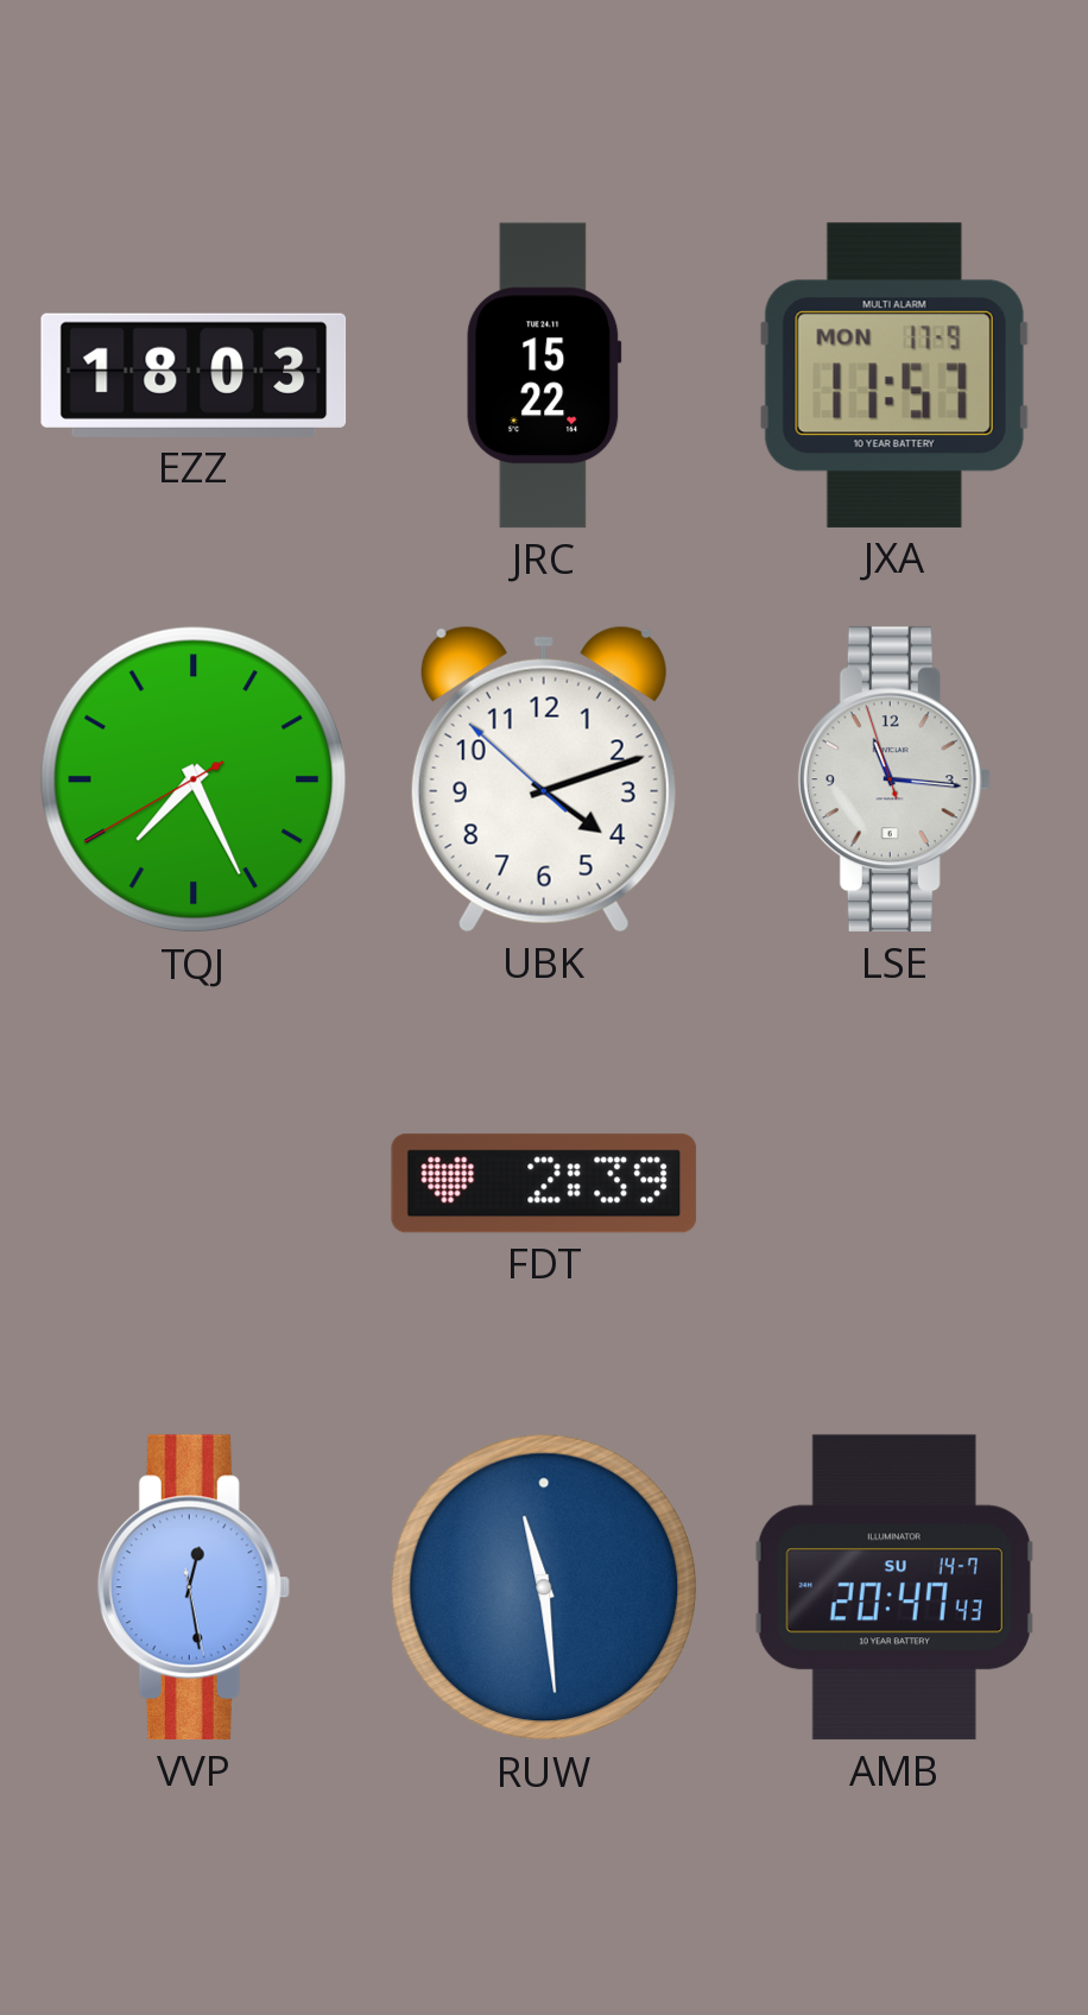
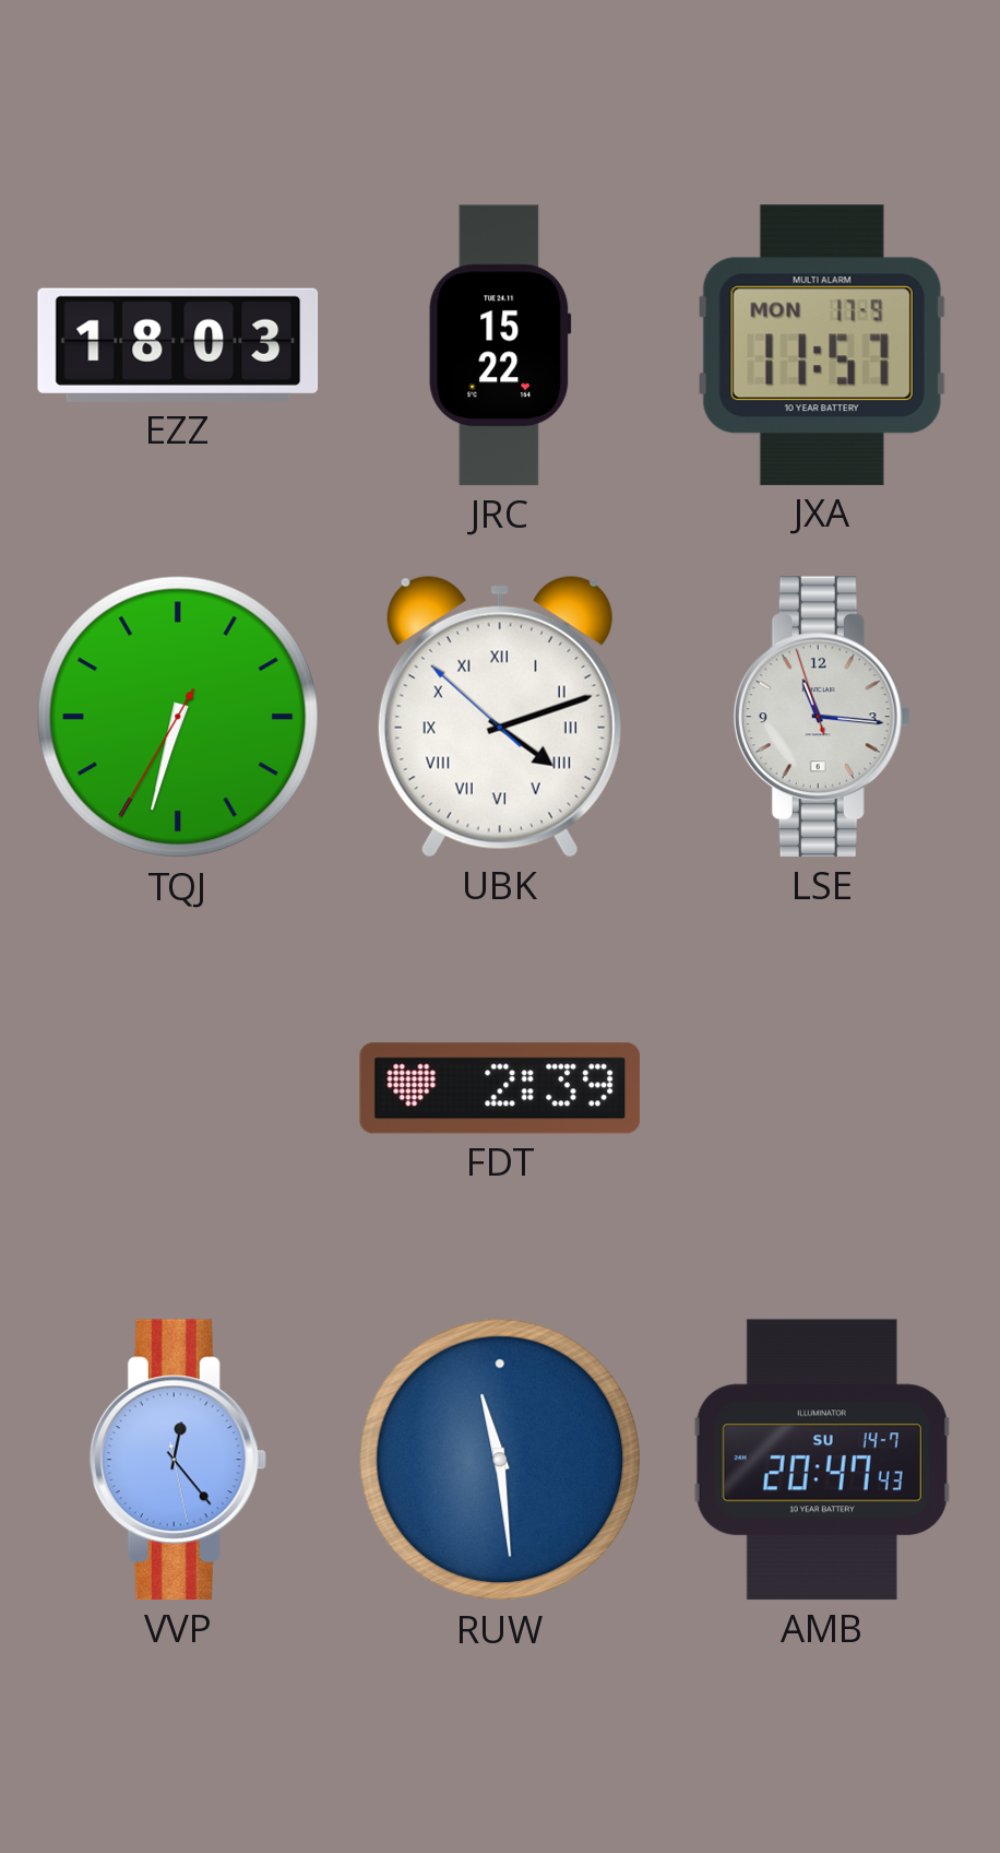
TQJ: 7:25 -> 6:32
UBK numerals: Arabic -> Roman
VVP: 12:28 -> 12:23
